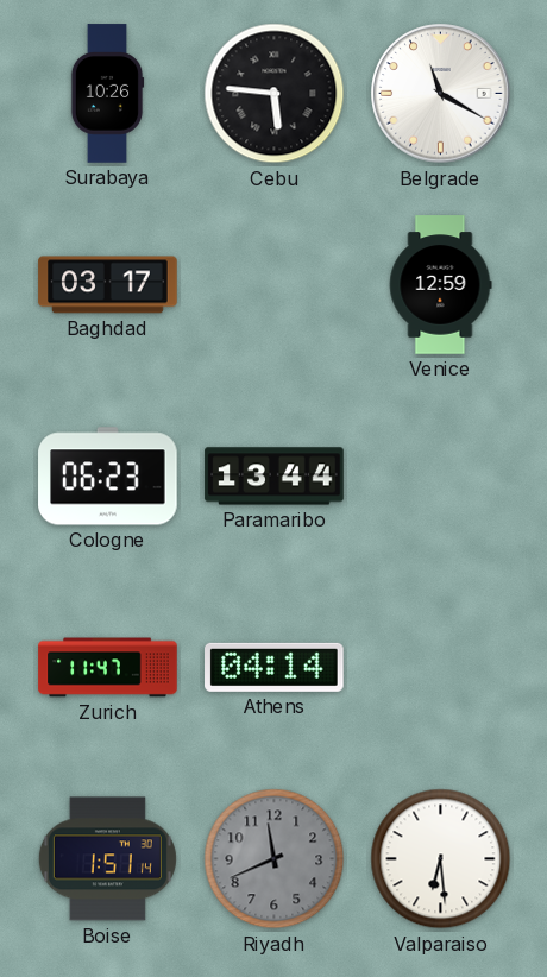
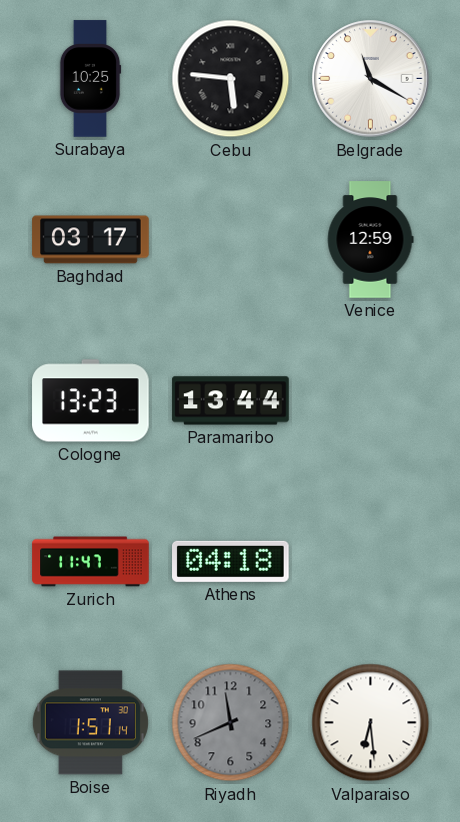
Surabaya: 10:26 -> 10:25
Cologne: 06:23 -> 13:23
Athens: 04:14 -> 04:18
